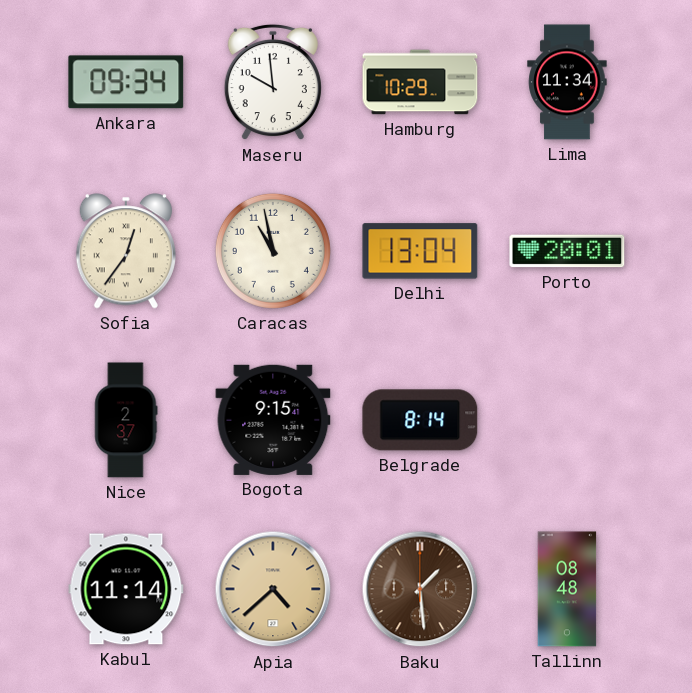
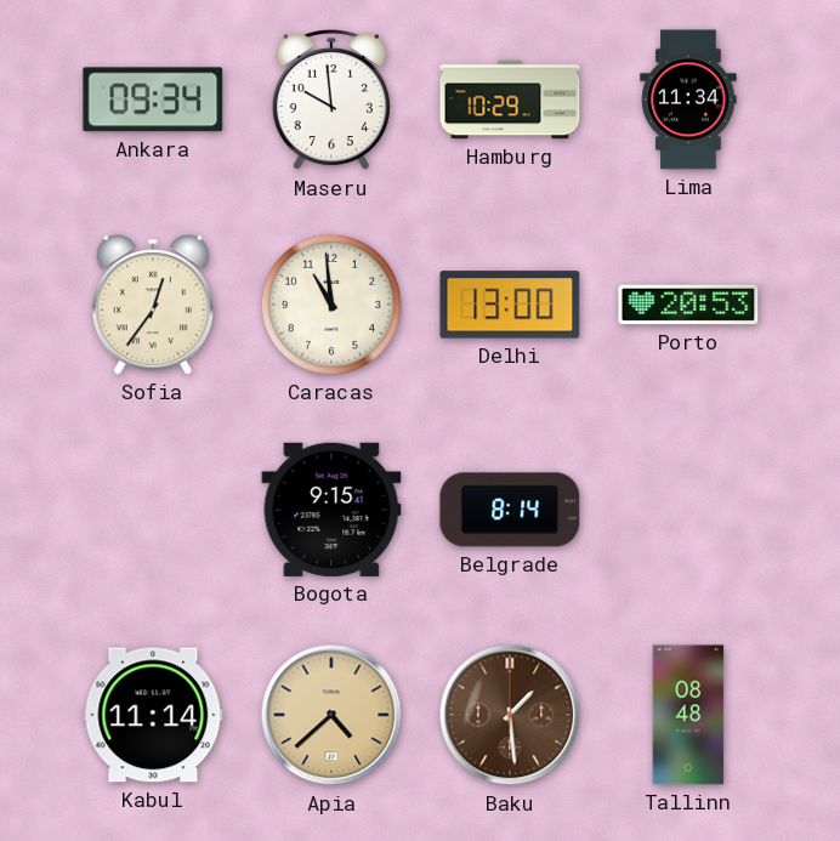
Caracas: 10:58 -> 10:59
Delhi: 13:04 -> 13:00
Porto: 20:01 -> 20:53
Nice: 2:37 -> none
